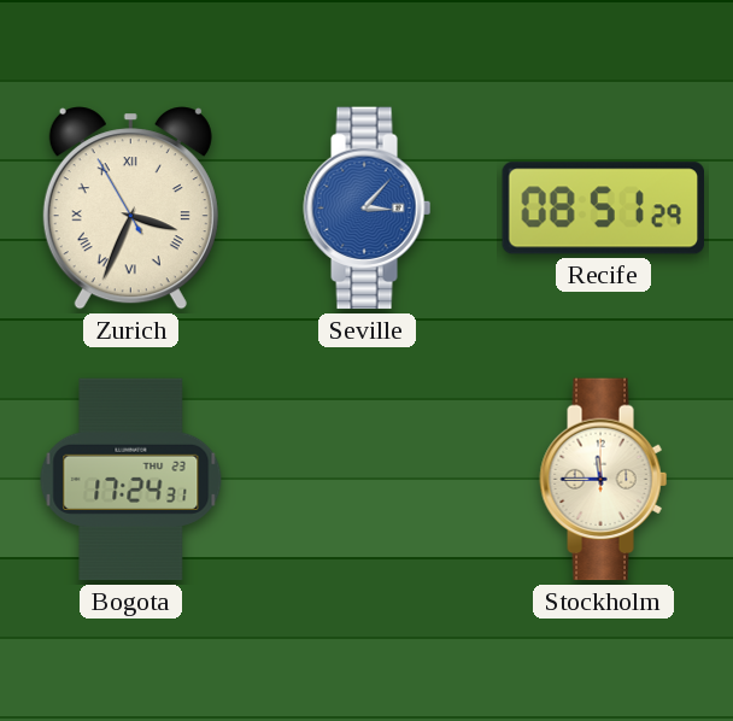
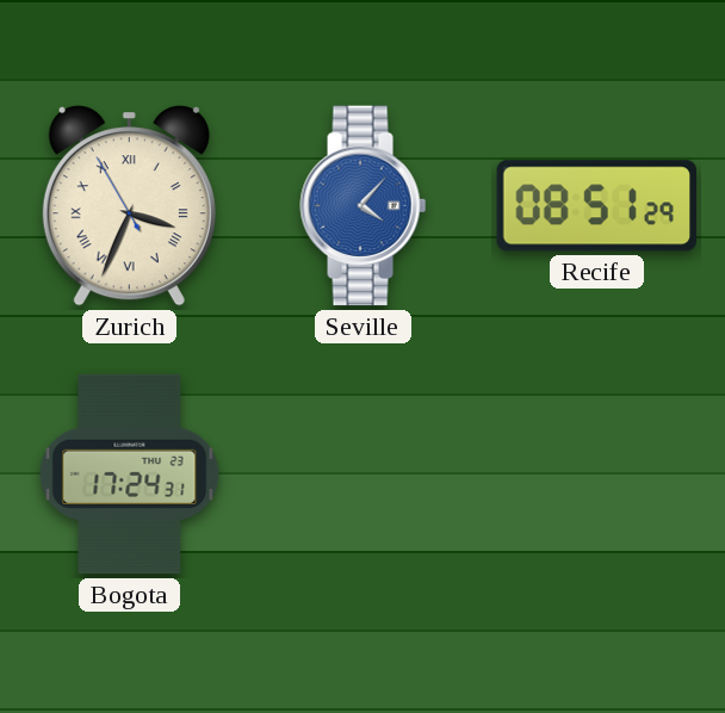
Seville: 3:07 -> 4:07
Stockholm: 11:45 -> none
